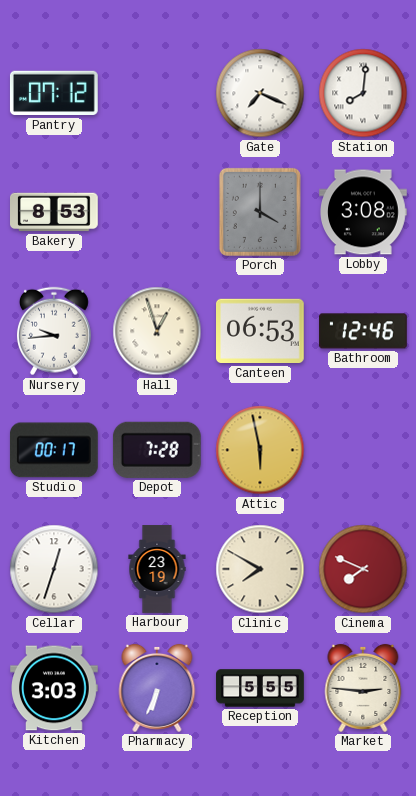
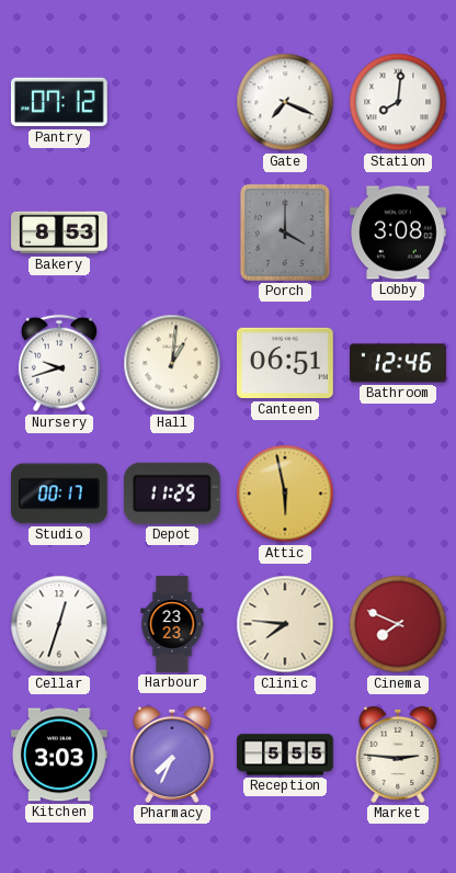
Nursery: 9:44 -> 9:42
Hall: 12:57 -> 1:01
Canteen: 06:53 -> 06:51
Depot: 7:28 -> 11:25
Harbour: 23:19 -> 23:23
Clinic: 7:50 -> 7:46
Pharmacy: 6:34 -> 7:34
